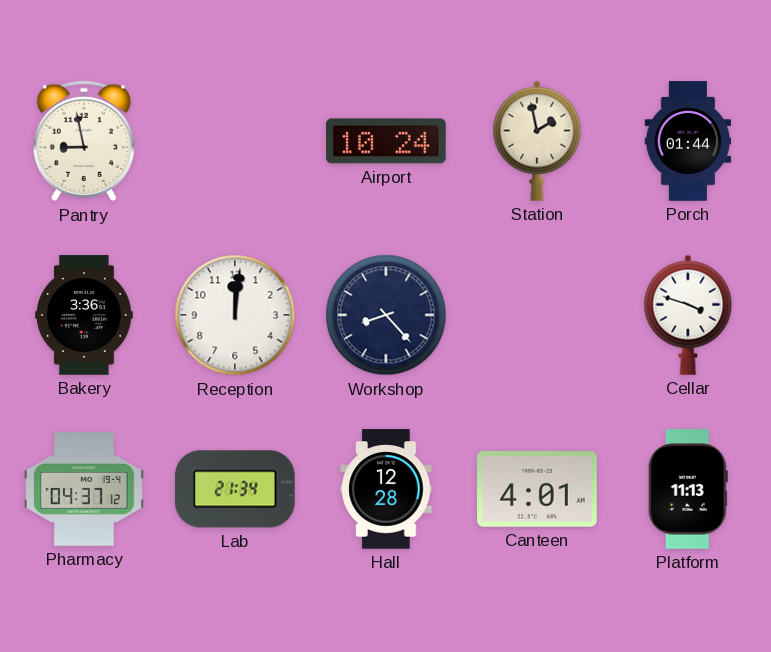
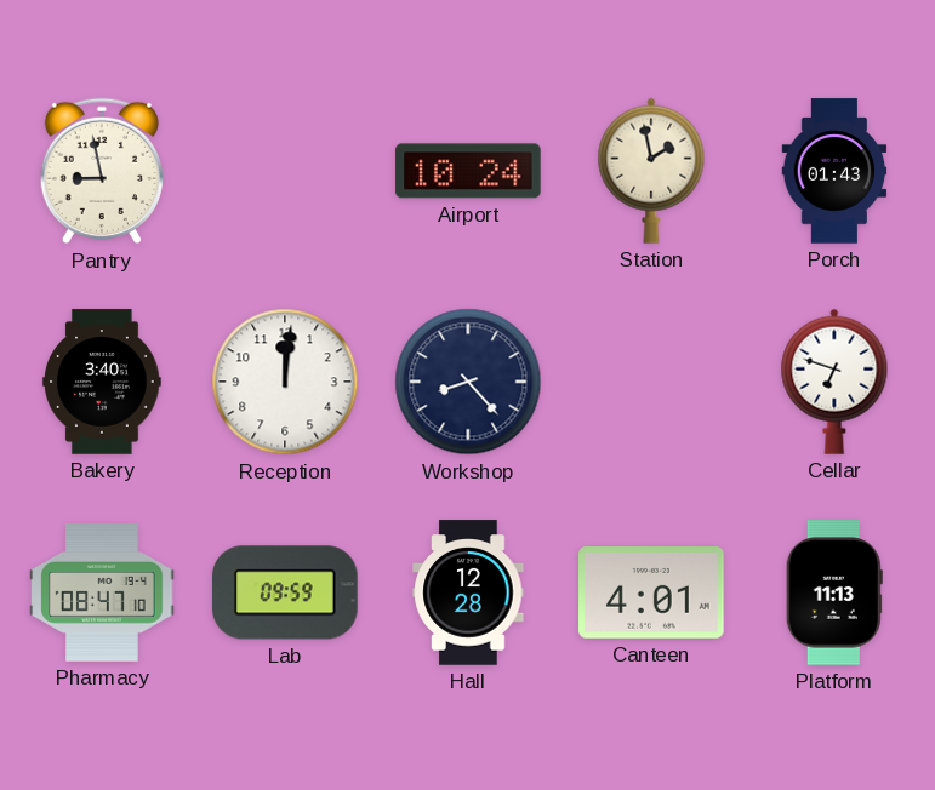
Porch: 01:44 -> 01:43
Bakery: 3:36 -> 3:40
Cellar: 3:48 -> 6:48
Pharmacy: 04:37 -> 08:47
Lab: 21:34 -> 09:59
